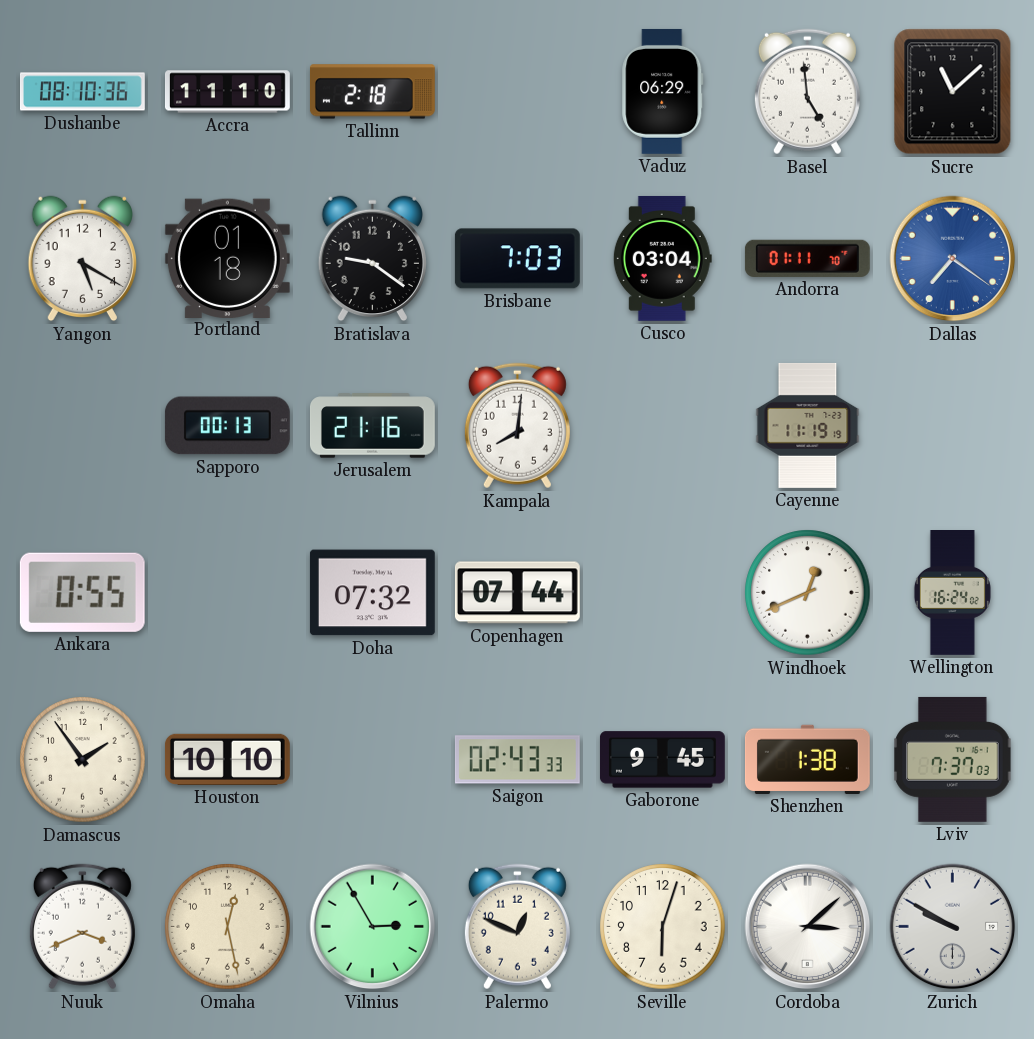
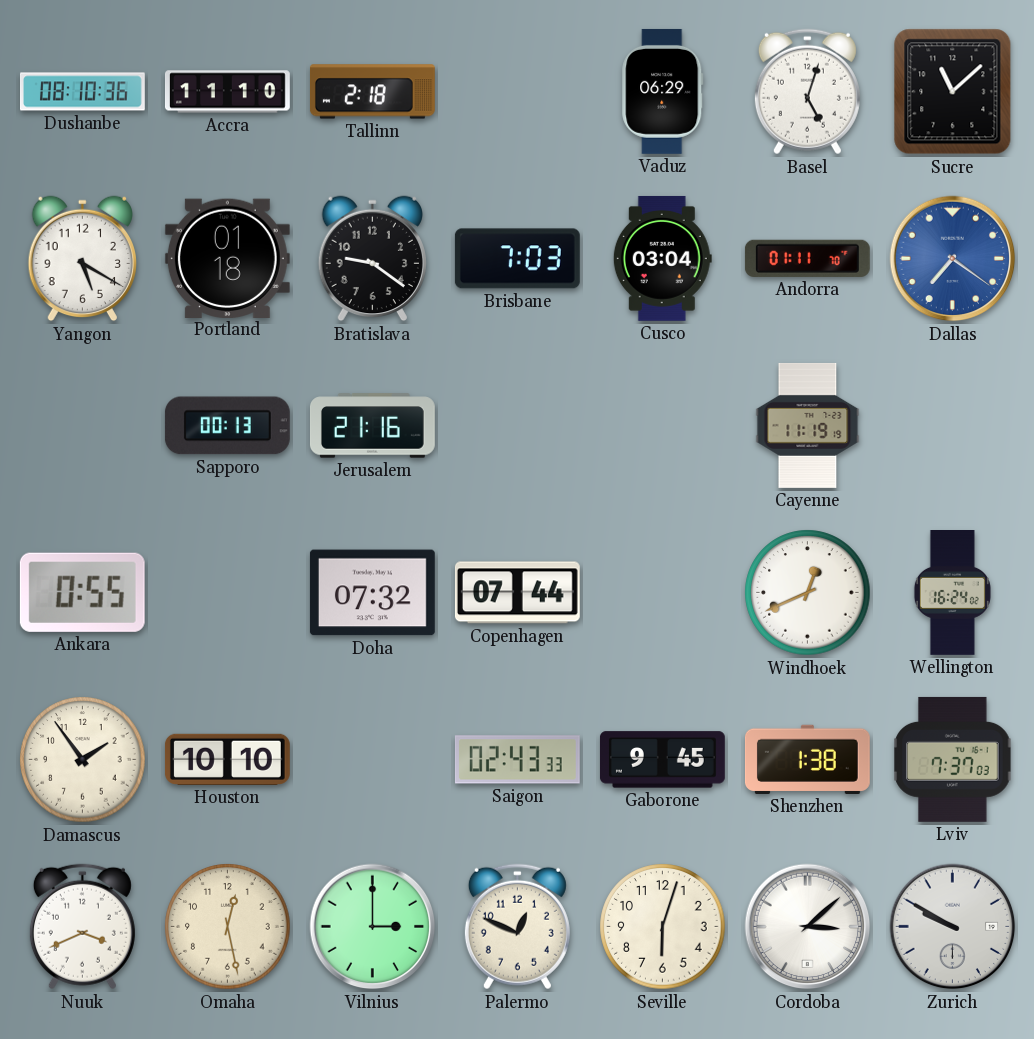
Basel: 4:59 -> 5:03
Kampala: 8:01 -> none
Vilnius: 2:55 -> 3:00
